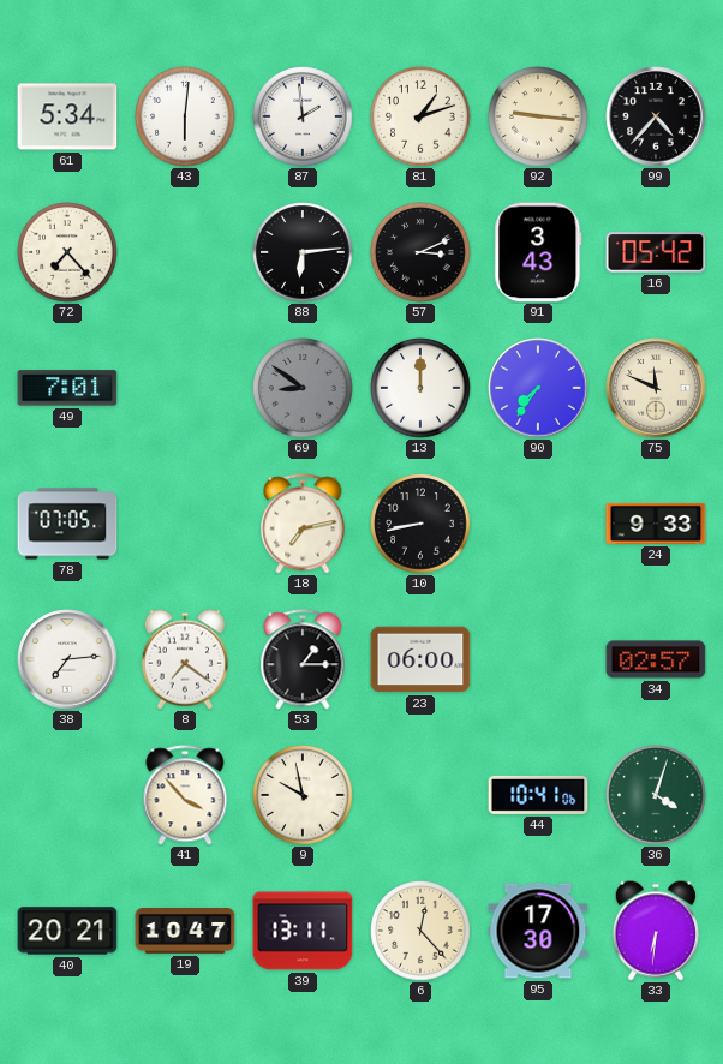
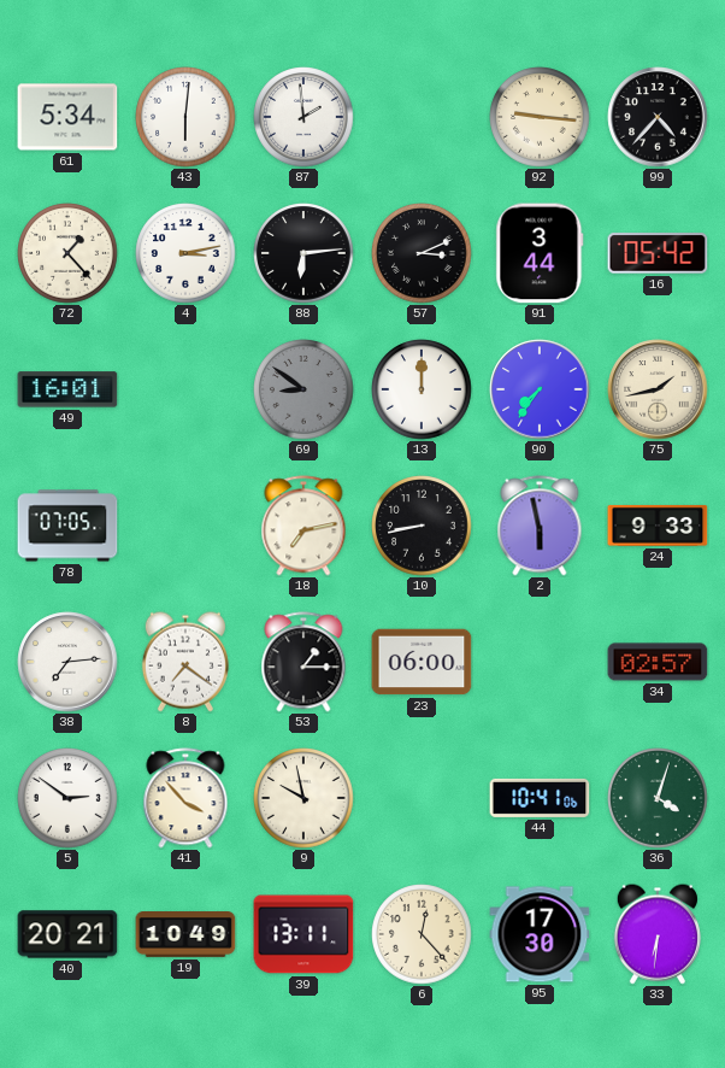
81: 1:12 -> none
72: 7:23 -> 1:23
4: none -> 3:13
91: 3:43 -> 3:44
49: 7:01 -> 16:01
75: 11:49 -> 1:43
2: none -> 5:58
5: none -> 2:51
19: 10:47 -> 10:49
